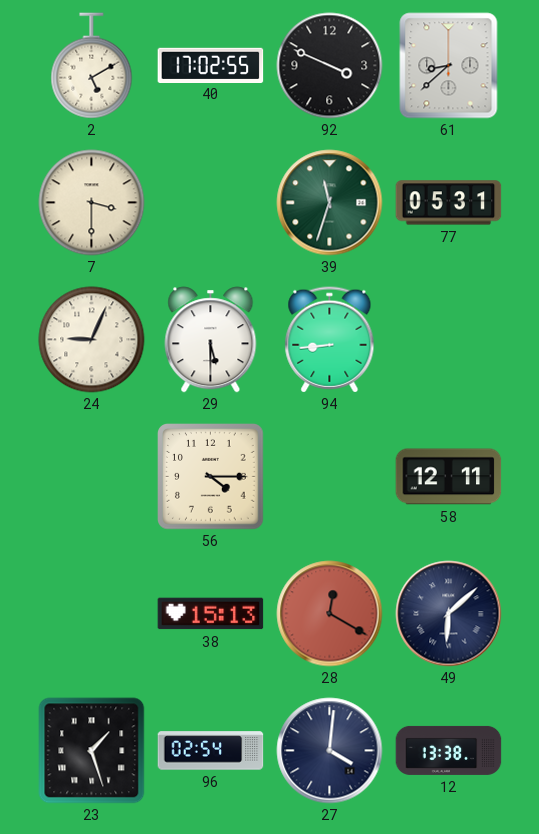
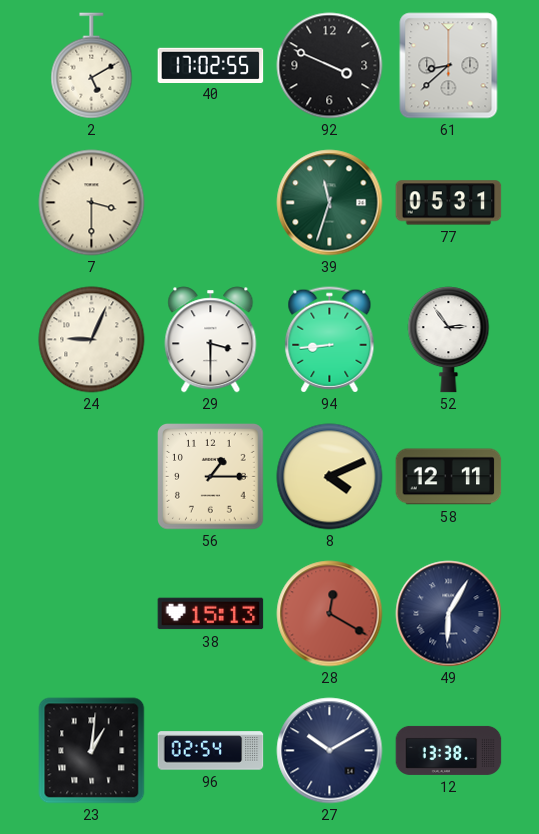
29: 5:30 -> 3:30
52: none -> 2:54
56: 4:15 -> 1:15
8: none -> 4:11
49: 6:08 -> 6:05
23: 1:27 -> 1:01
27: 4:01 -> 10:10
